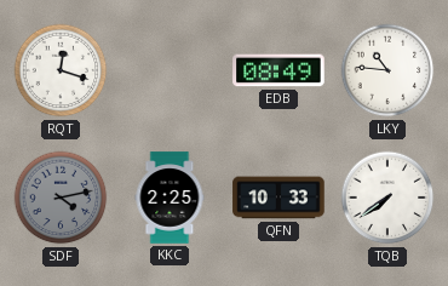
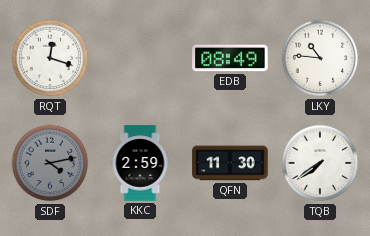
KKC: 2:25 -> 2:59
QFN: 10:33 -> 11:30
